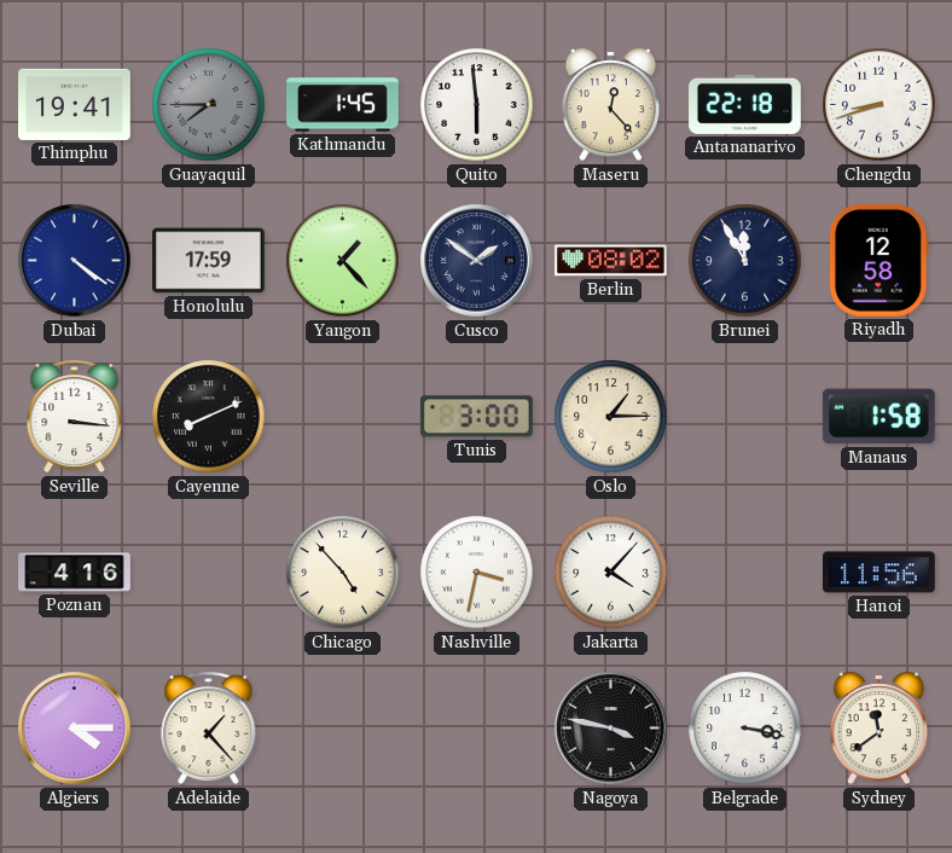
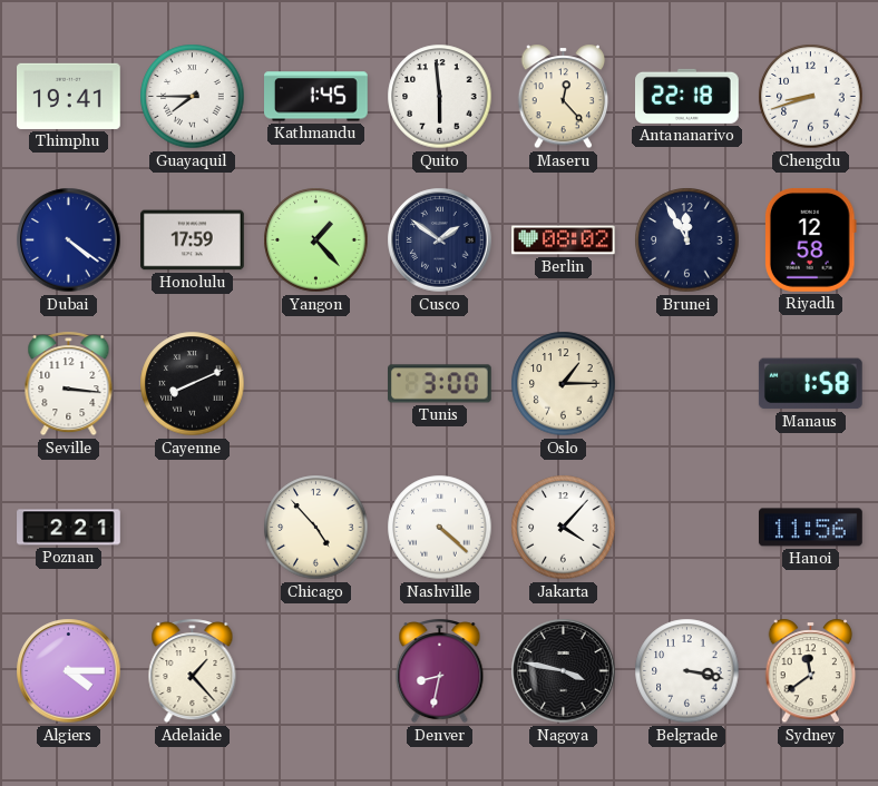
Guayaquil dial: grey -> white
Poznan: 4:16 -> 2:21
Nashville: 3:32 -> 4:22
Denver: none -> 8:32
